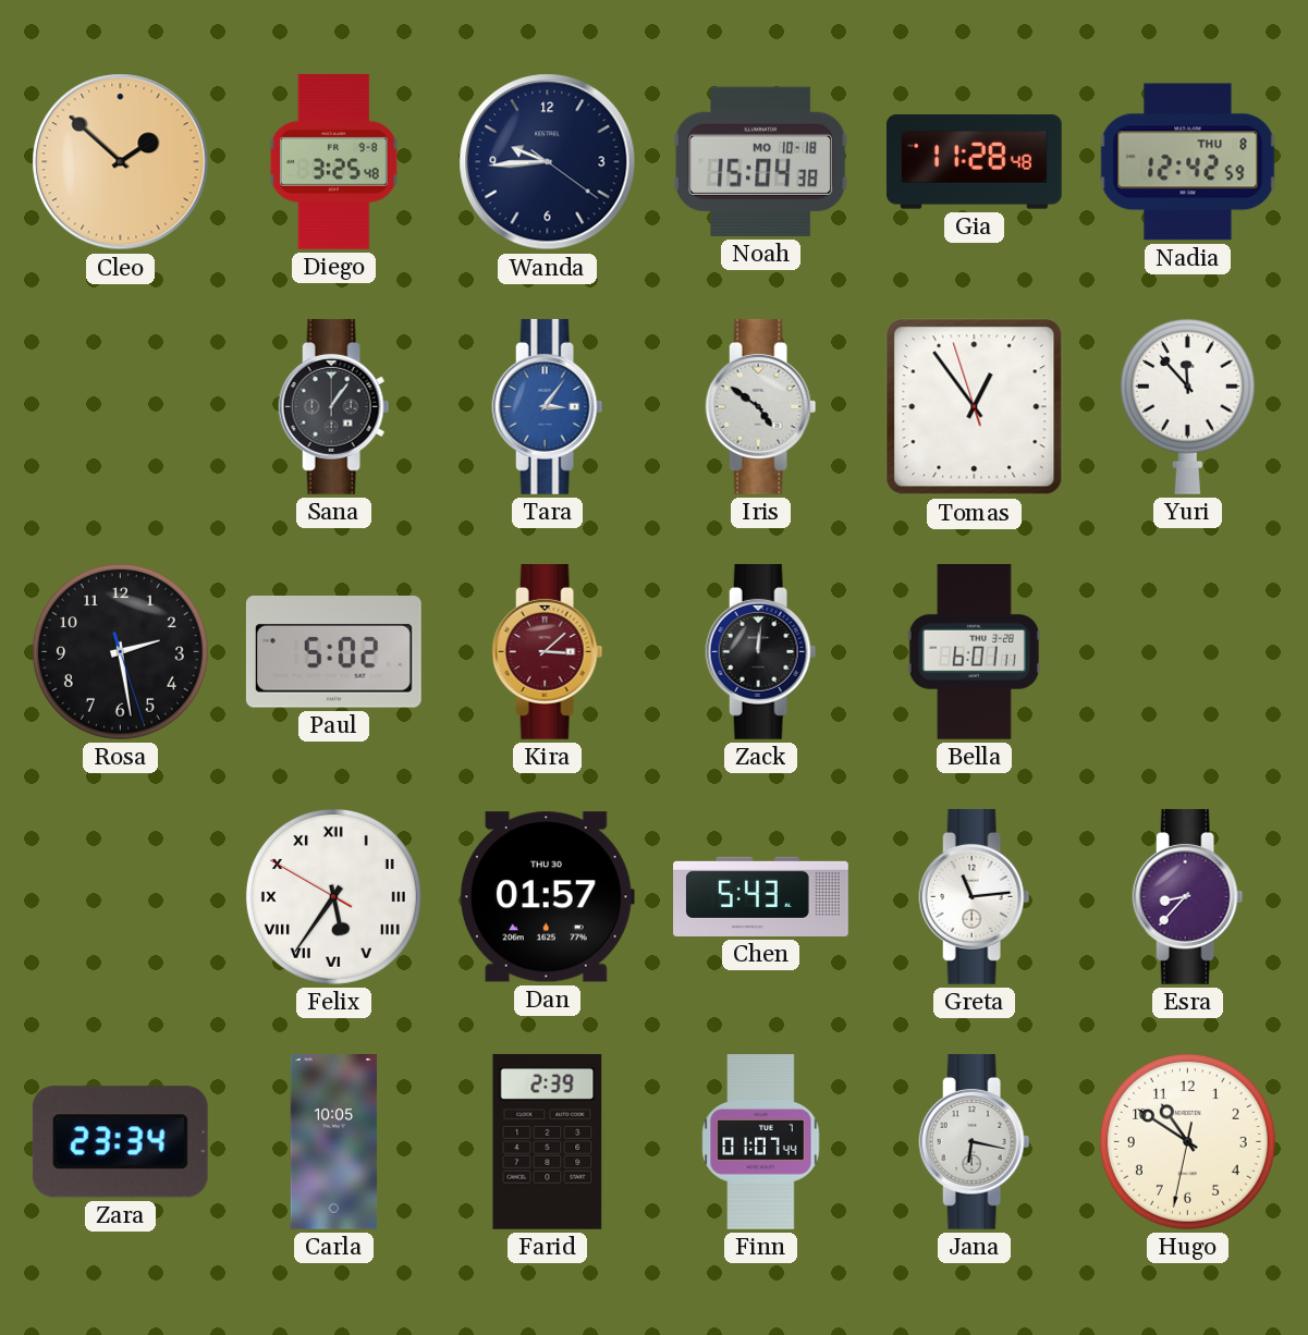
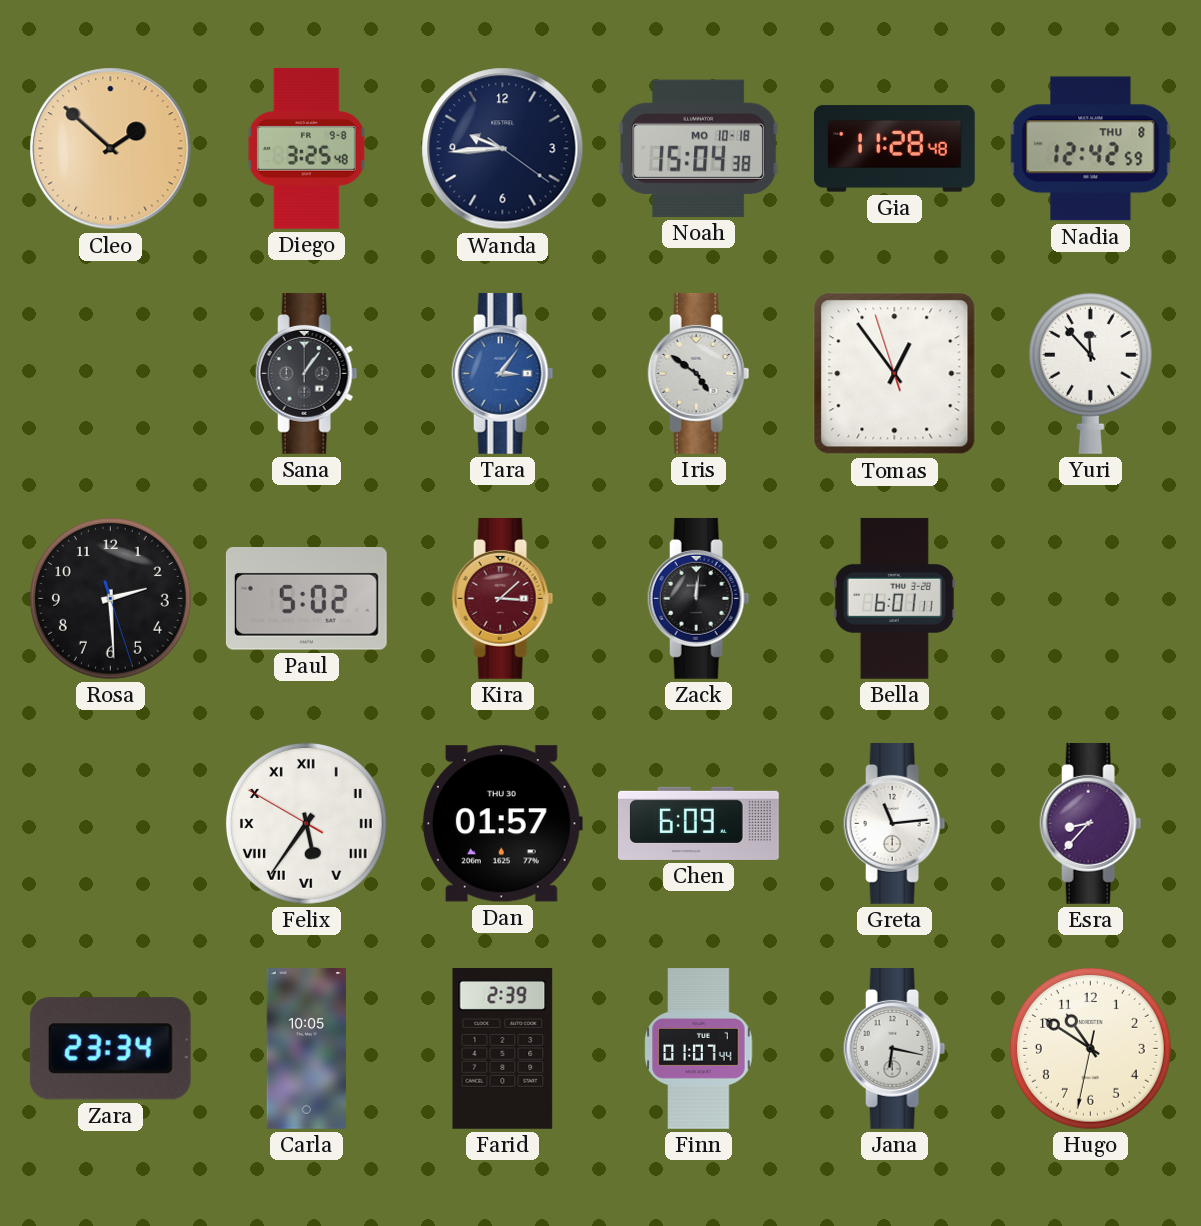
Rosa: 2:28 -> 2:29
Chen: 5:43 -> 6:09
